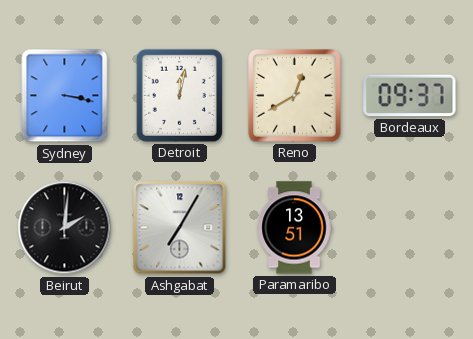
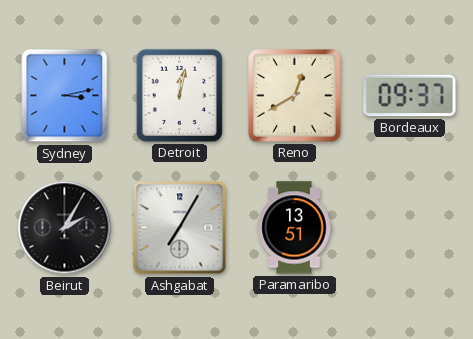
Sydney: 3:17 -> 3:13
Beirut: 2:01 -> 2:05
